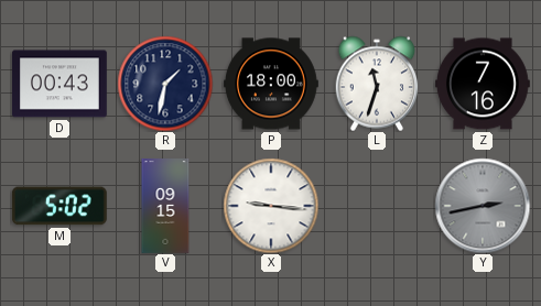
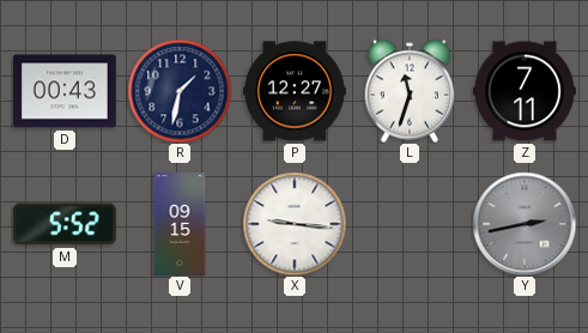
P: 18:00 -> 12:27
Z: 7:16 -> 7:11
M: 5:02 -> 5:52
